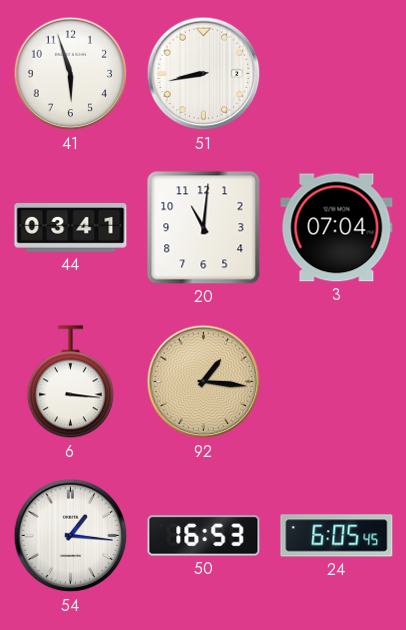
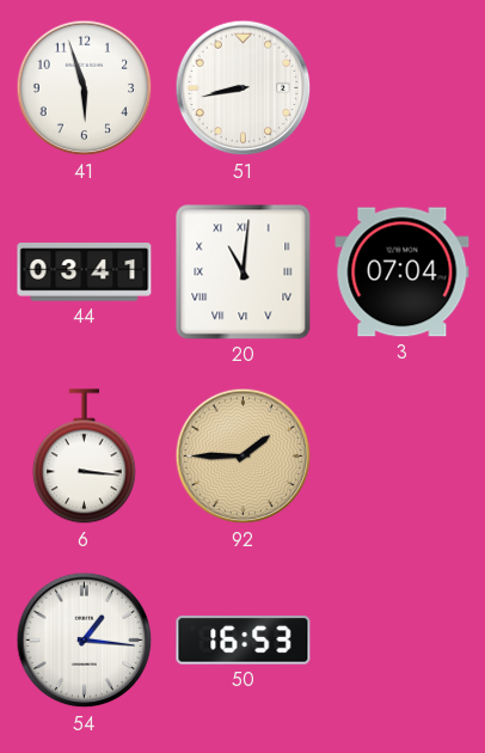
20 numerals: Arabic -> Roman
92: 1:16 -> 1:45
24: 6:05 -> none
